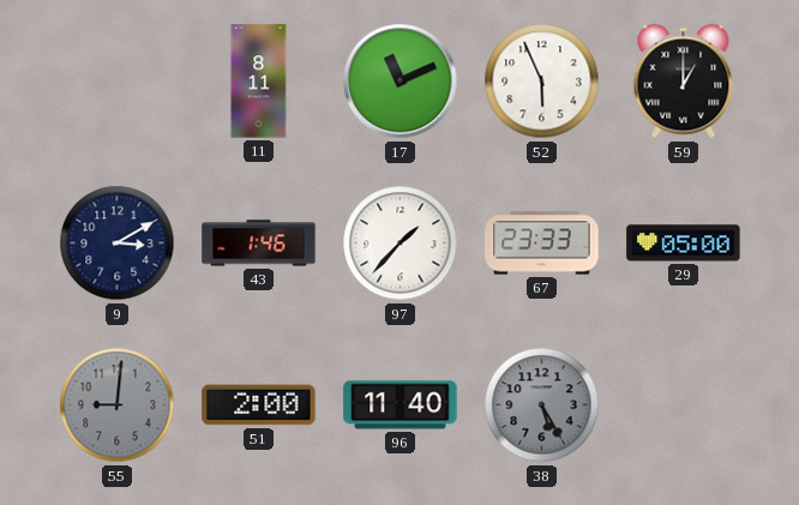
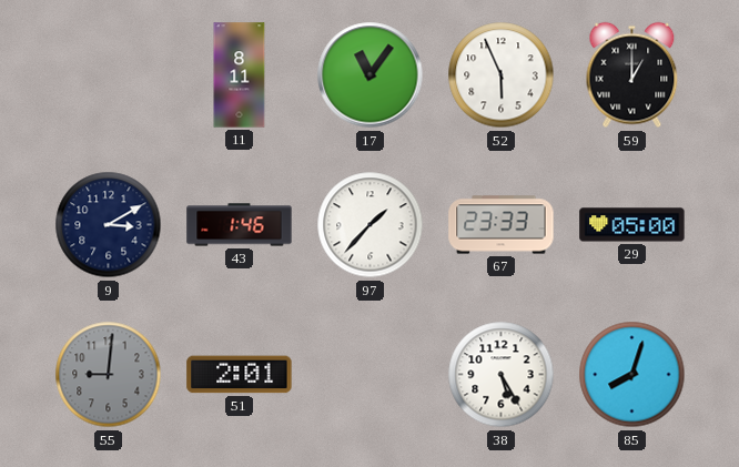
17: 11:11 -> 11:06
51: 2:00 -> 2:01
96: 11:40 -> none
38 dial: grey -> white
85: none -> 8:03
